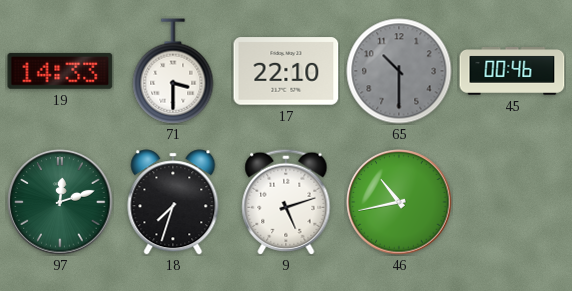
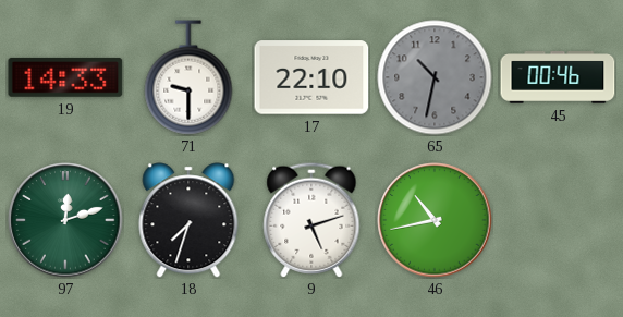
71: 3:30 -> 9:30
65: 10:30 -> 10:32
